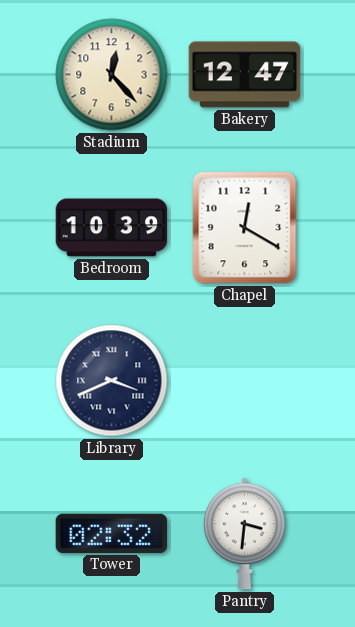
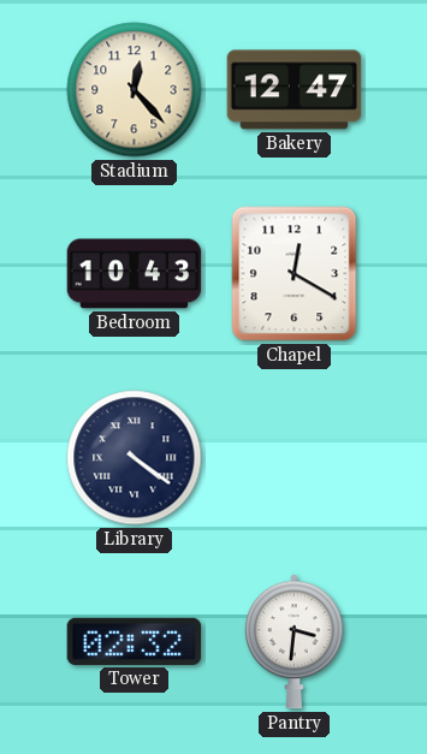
Bedroom: 10:39 -> 10:43
Library: 3:41 -> 4:21
